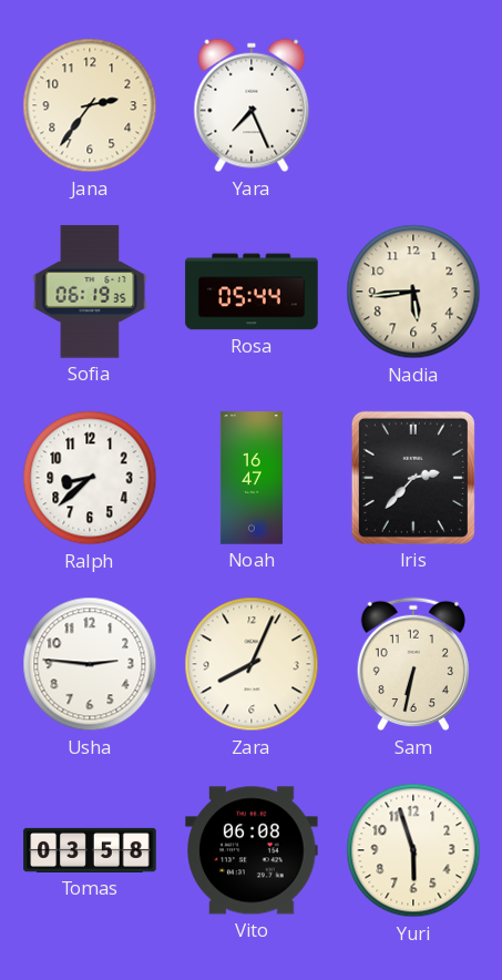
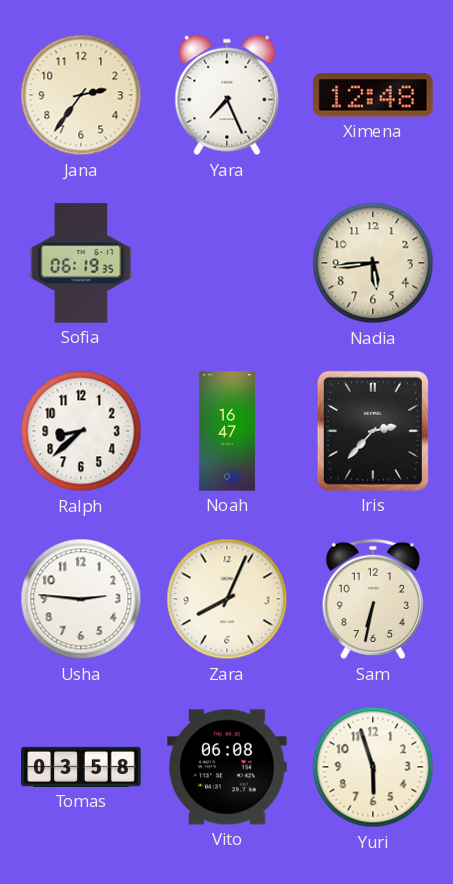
Ximena: none -> 12:48
Rosa: 05:44 -> none
